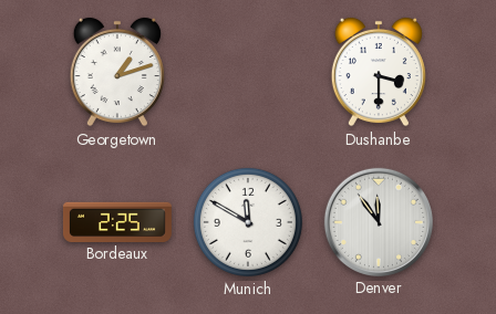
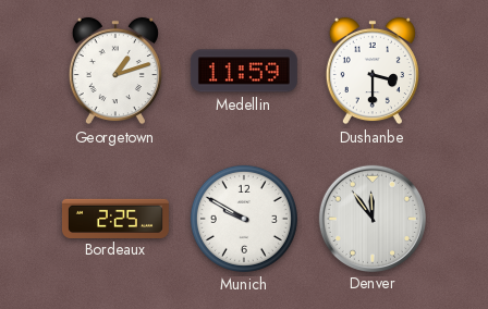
Medellin: none -> 11:59
Munich: 11:50 -> 9:50
